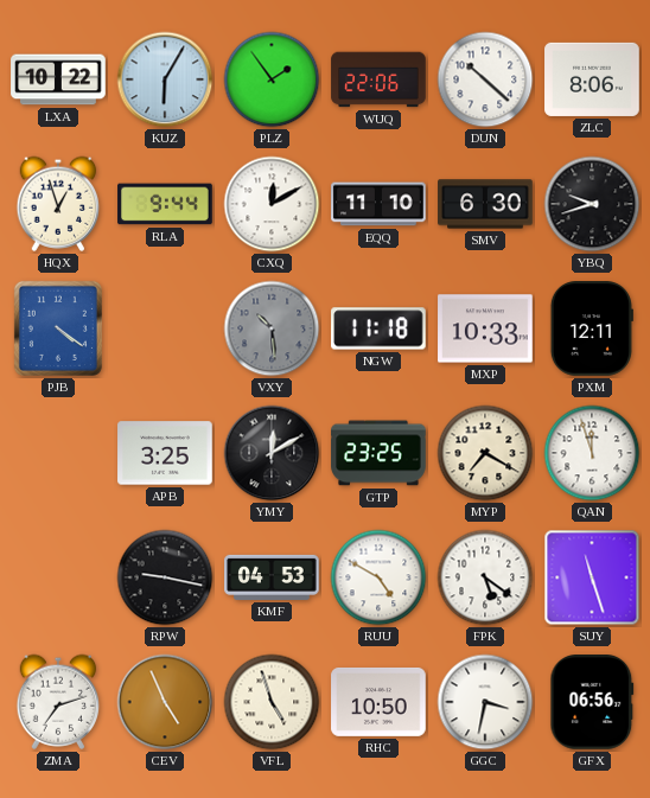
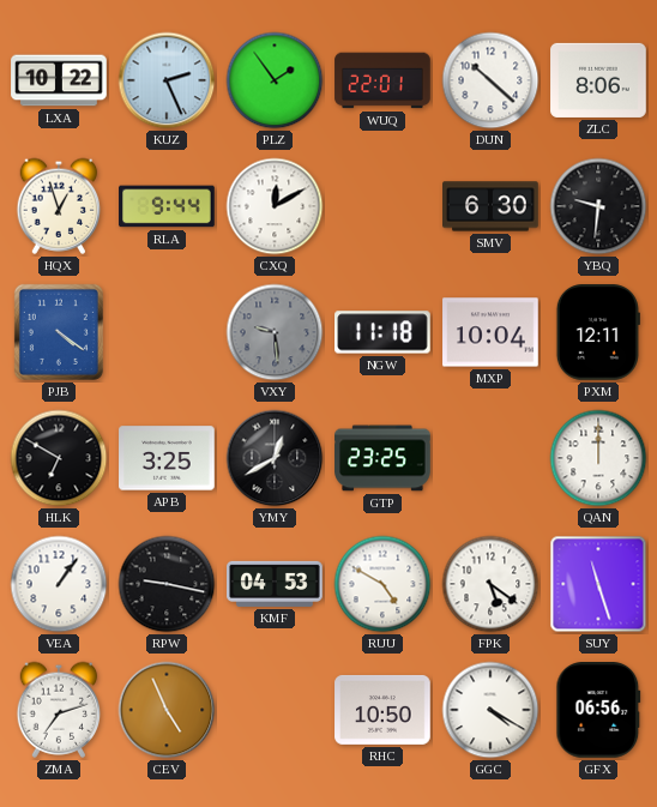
KUZ: 6:05 -> 2:26
WUQ: 22:06 -> 22:01
EQQ: 11:10 -> none
YBQ: 9:42 -> 9:31
VXY: 10:29 -> 9:29
MXP: 10:33 -> 10:04
HLK: none -> 6:50
YMY: 12:10 -> 12:40
MYP: 7:20 -> none
QAN: 11:57 -> 12:00
VEA: none -> 1:06
VFL: 4:57 -> none
GGC: 3:32 -> 4:20
